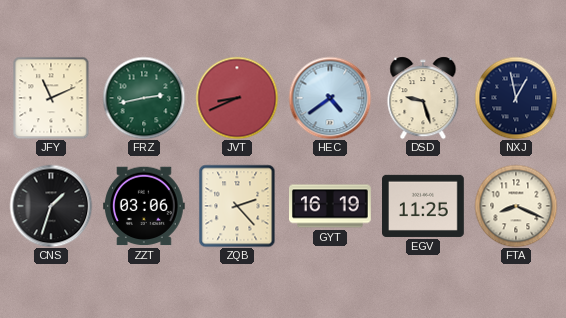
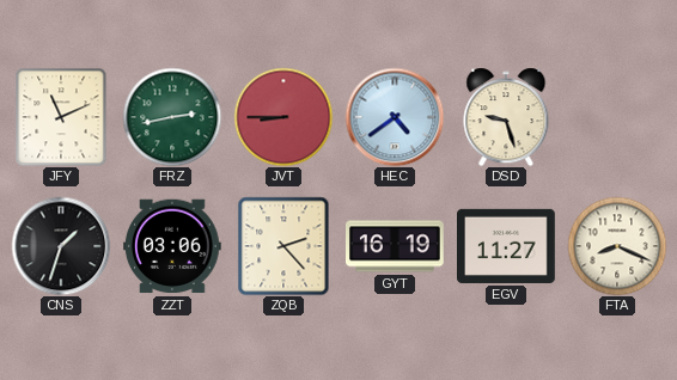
JVT: 8:41 -> 8:45
NXJ: 12:58 -> none
EGV: 11:25 -> 11:27
